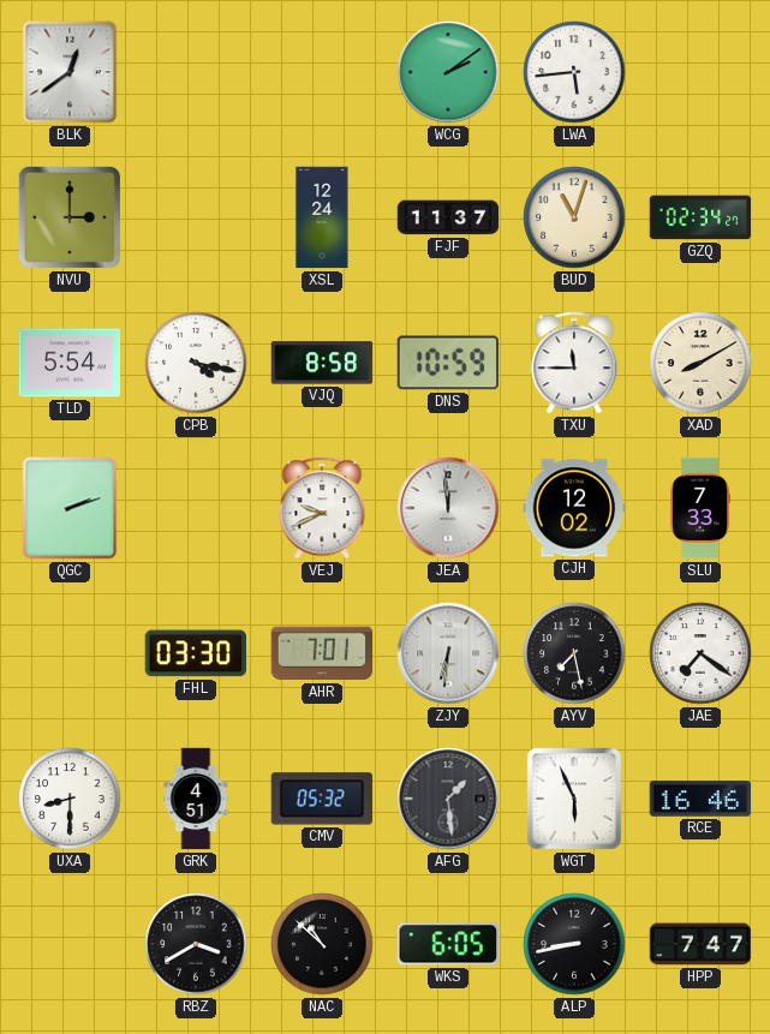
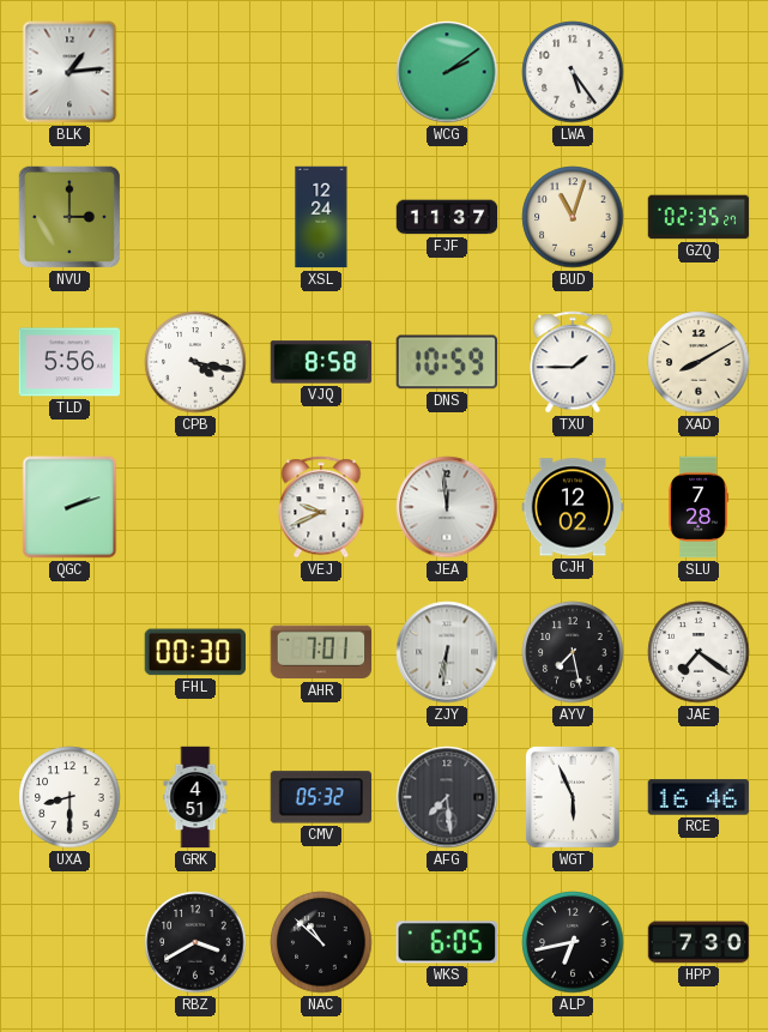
BLK: 12:39 -> 1:14
LWA: 5:44 -> 5:24
GZQ: 02:34 -> 02:35
TLD: 5:54 -> 5:56
TXU: 11:45 -> 1:45
SLU: 7:33 -> 7:28
FHL: 03:30 -> 00:30
AFG: 1:29 -> 7:29
ALP: 8:43 -> 6:43
HPP: 7:47 -> 7:30
